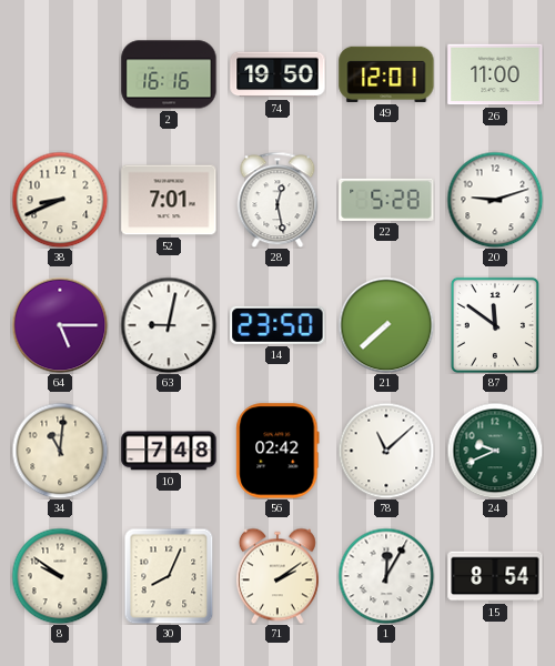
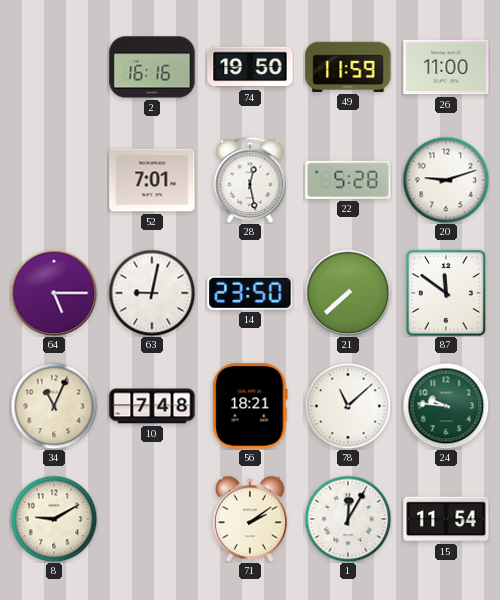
49: 12:01 -> 11:59
38: 8:41 -> none
34: 11:01 -> 11:04
56: 02:42 -> 18:21
24: 9:41 -> 9:46
8: 9:51 -> 9:10
30: 8:04 -> none
15: 8:54 -> 11:54
